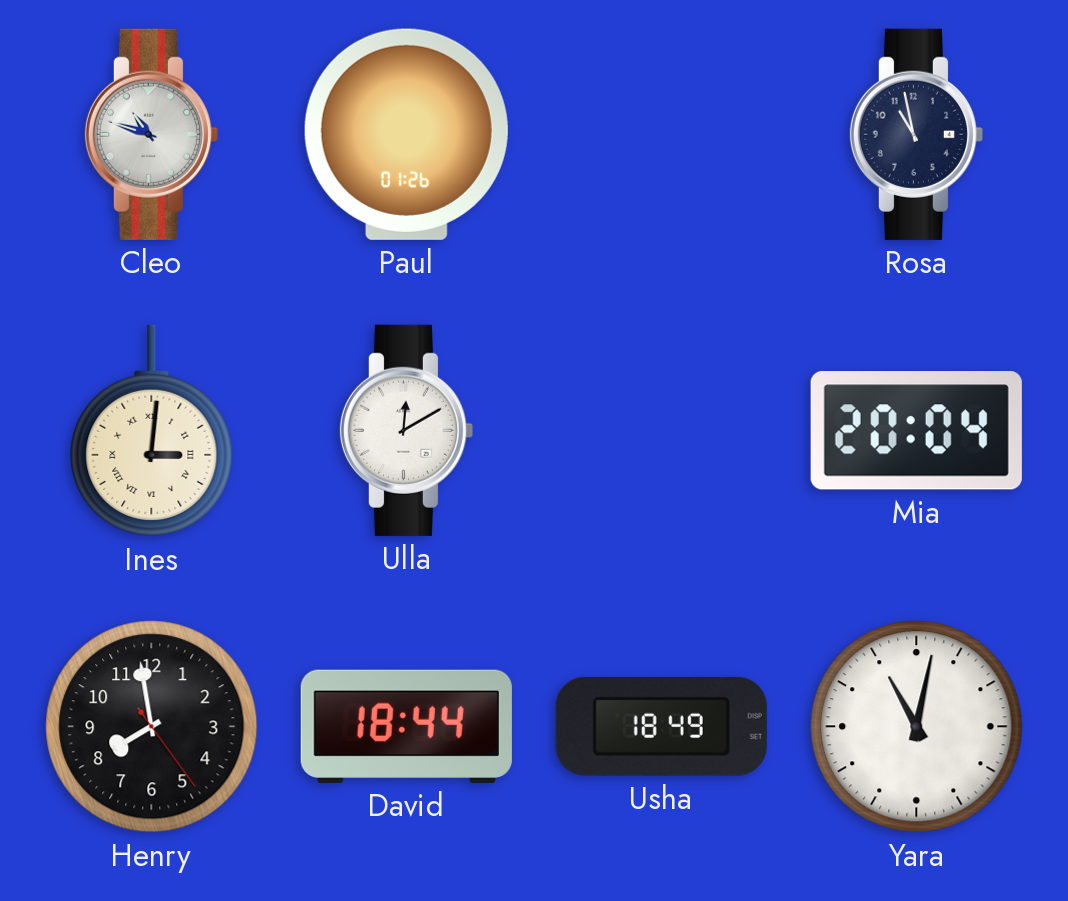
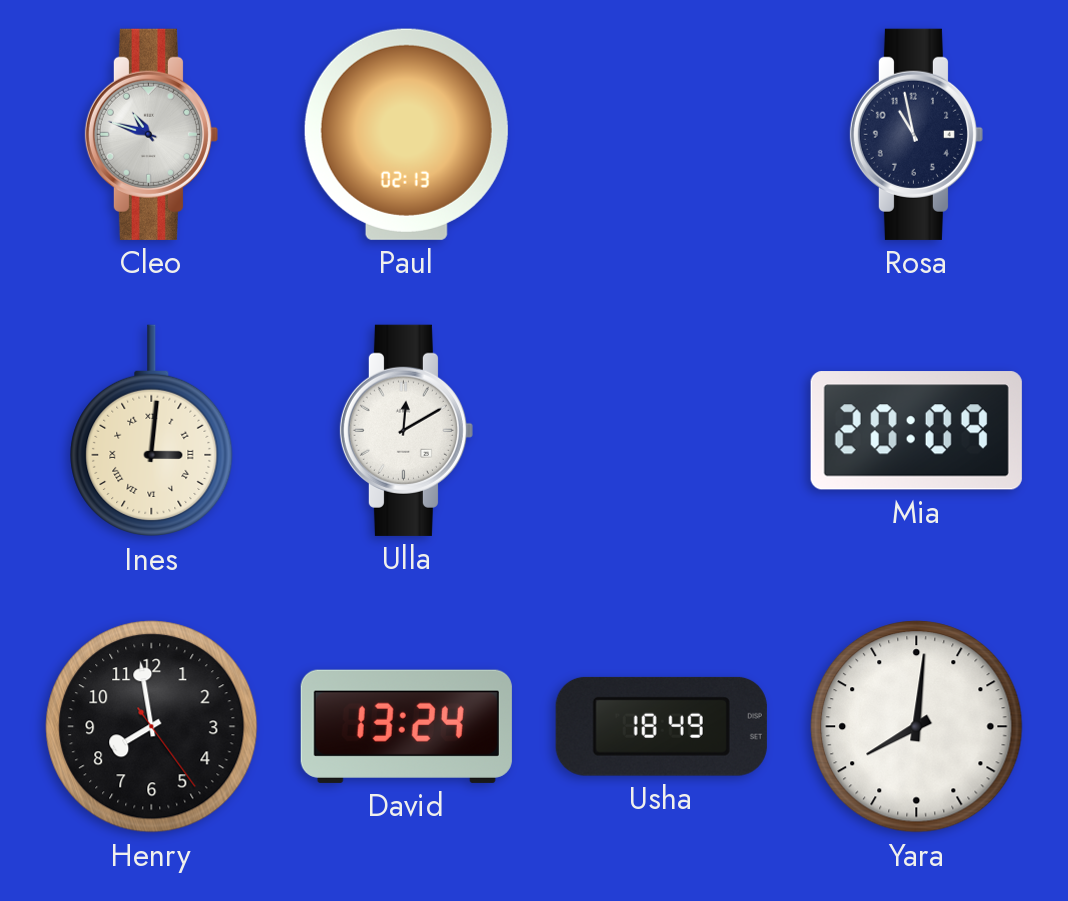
Paul: 01:26 -> 02:13
Mia: 20:04 -> 20:09
David: 18:44 -> 13:24
Yara: 11:02 -> 8:01
